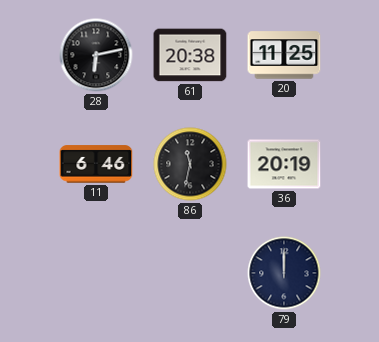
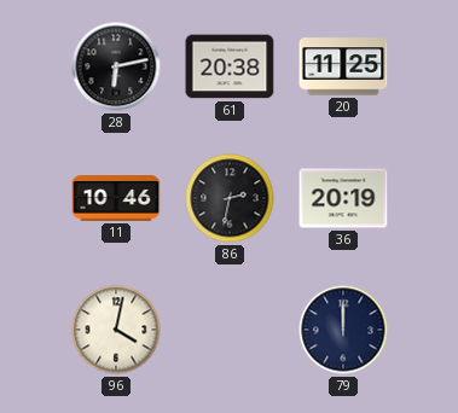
11: 6:46 -> 10:46
86: 11:32 -> 2:32
96: none -> 4:02
